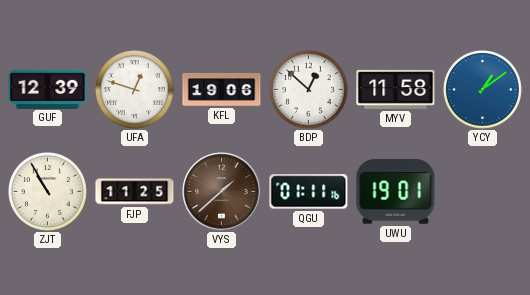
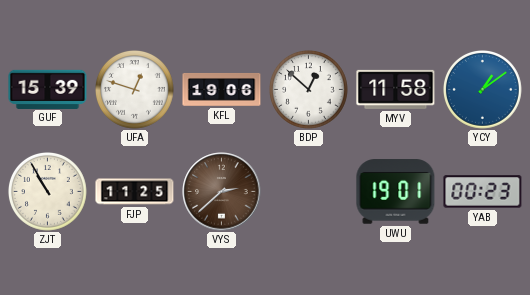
GUF: 12:39 -> 15:39
VYS: 1:38 -> 2:38
QGU: 01:11 -> none
YAB: none -> 00:23
